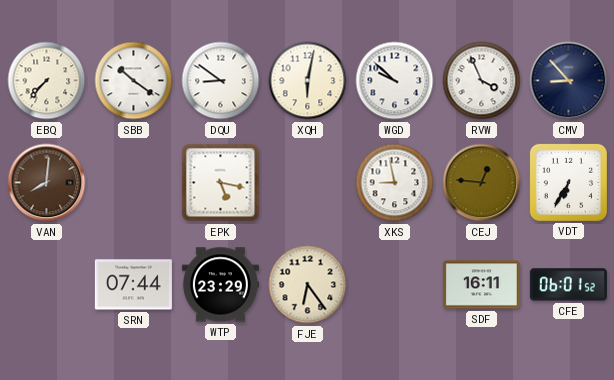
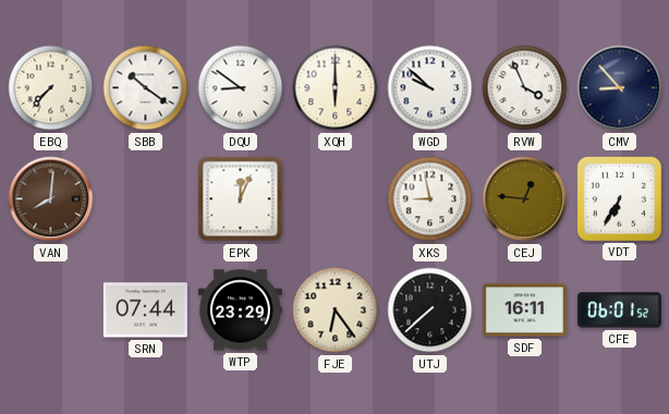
XQH: 6:02 -> 6:00
EPK: 5:17 -> 12:04
UTJ: none -> 7:38
